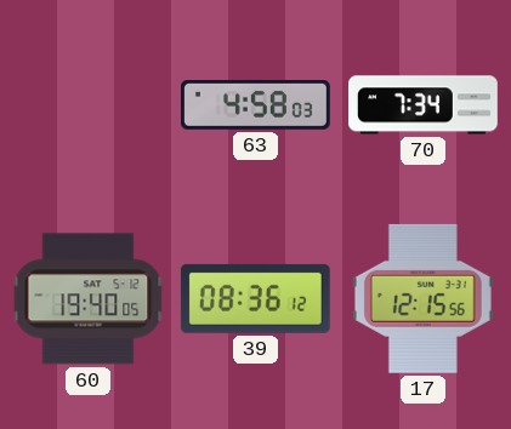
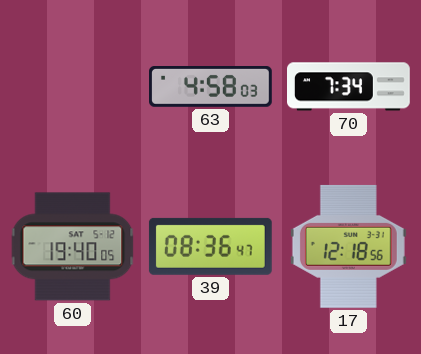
39: 08:36:12 -> 08:36:47
17: 12:15 -> 12:18
